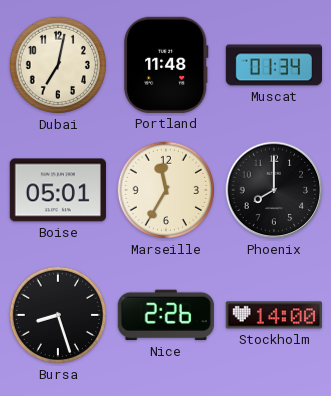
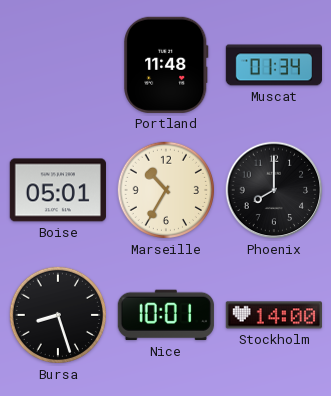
Dubai: 7:02 -> none
Marseille: 11:35 -> 10:35
Nice: 2:26 -> 10:01
